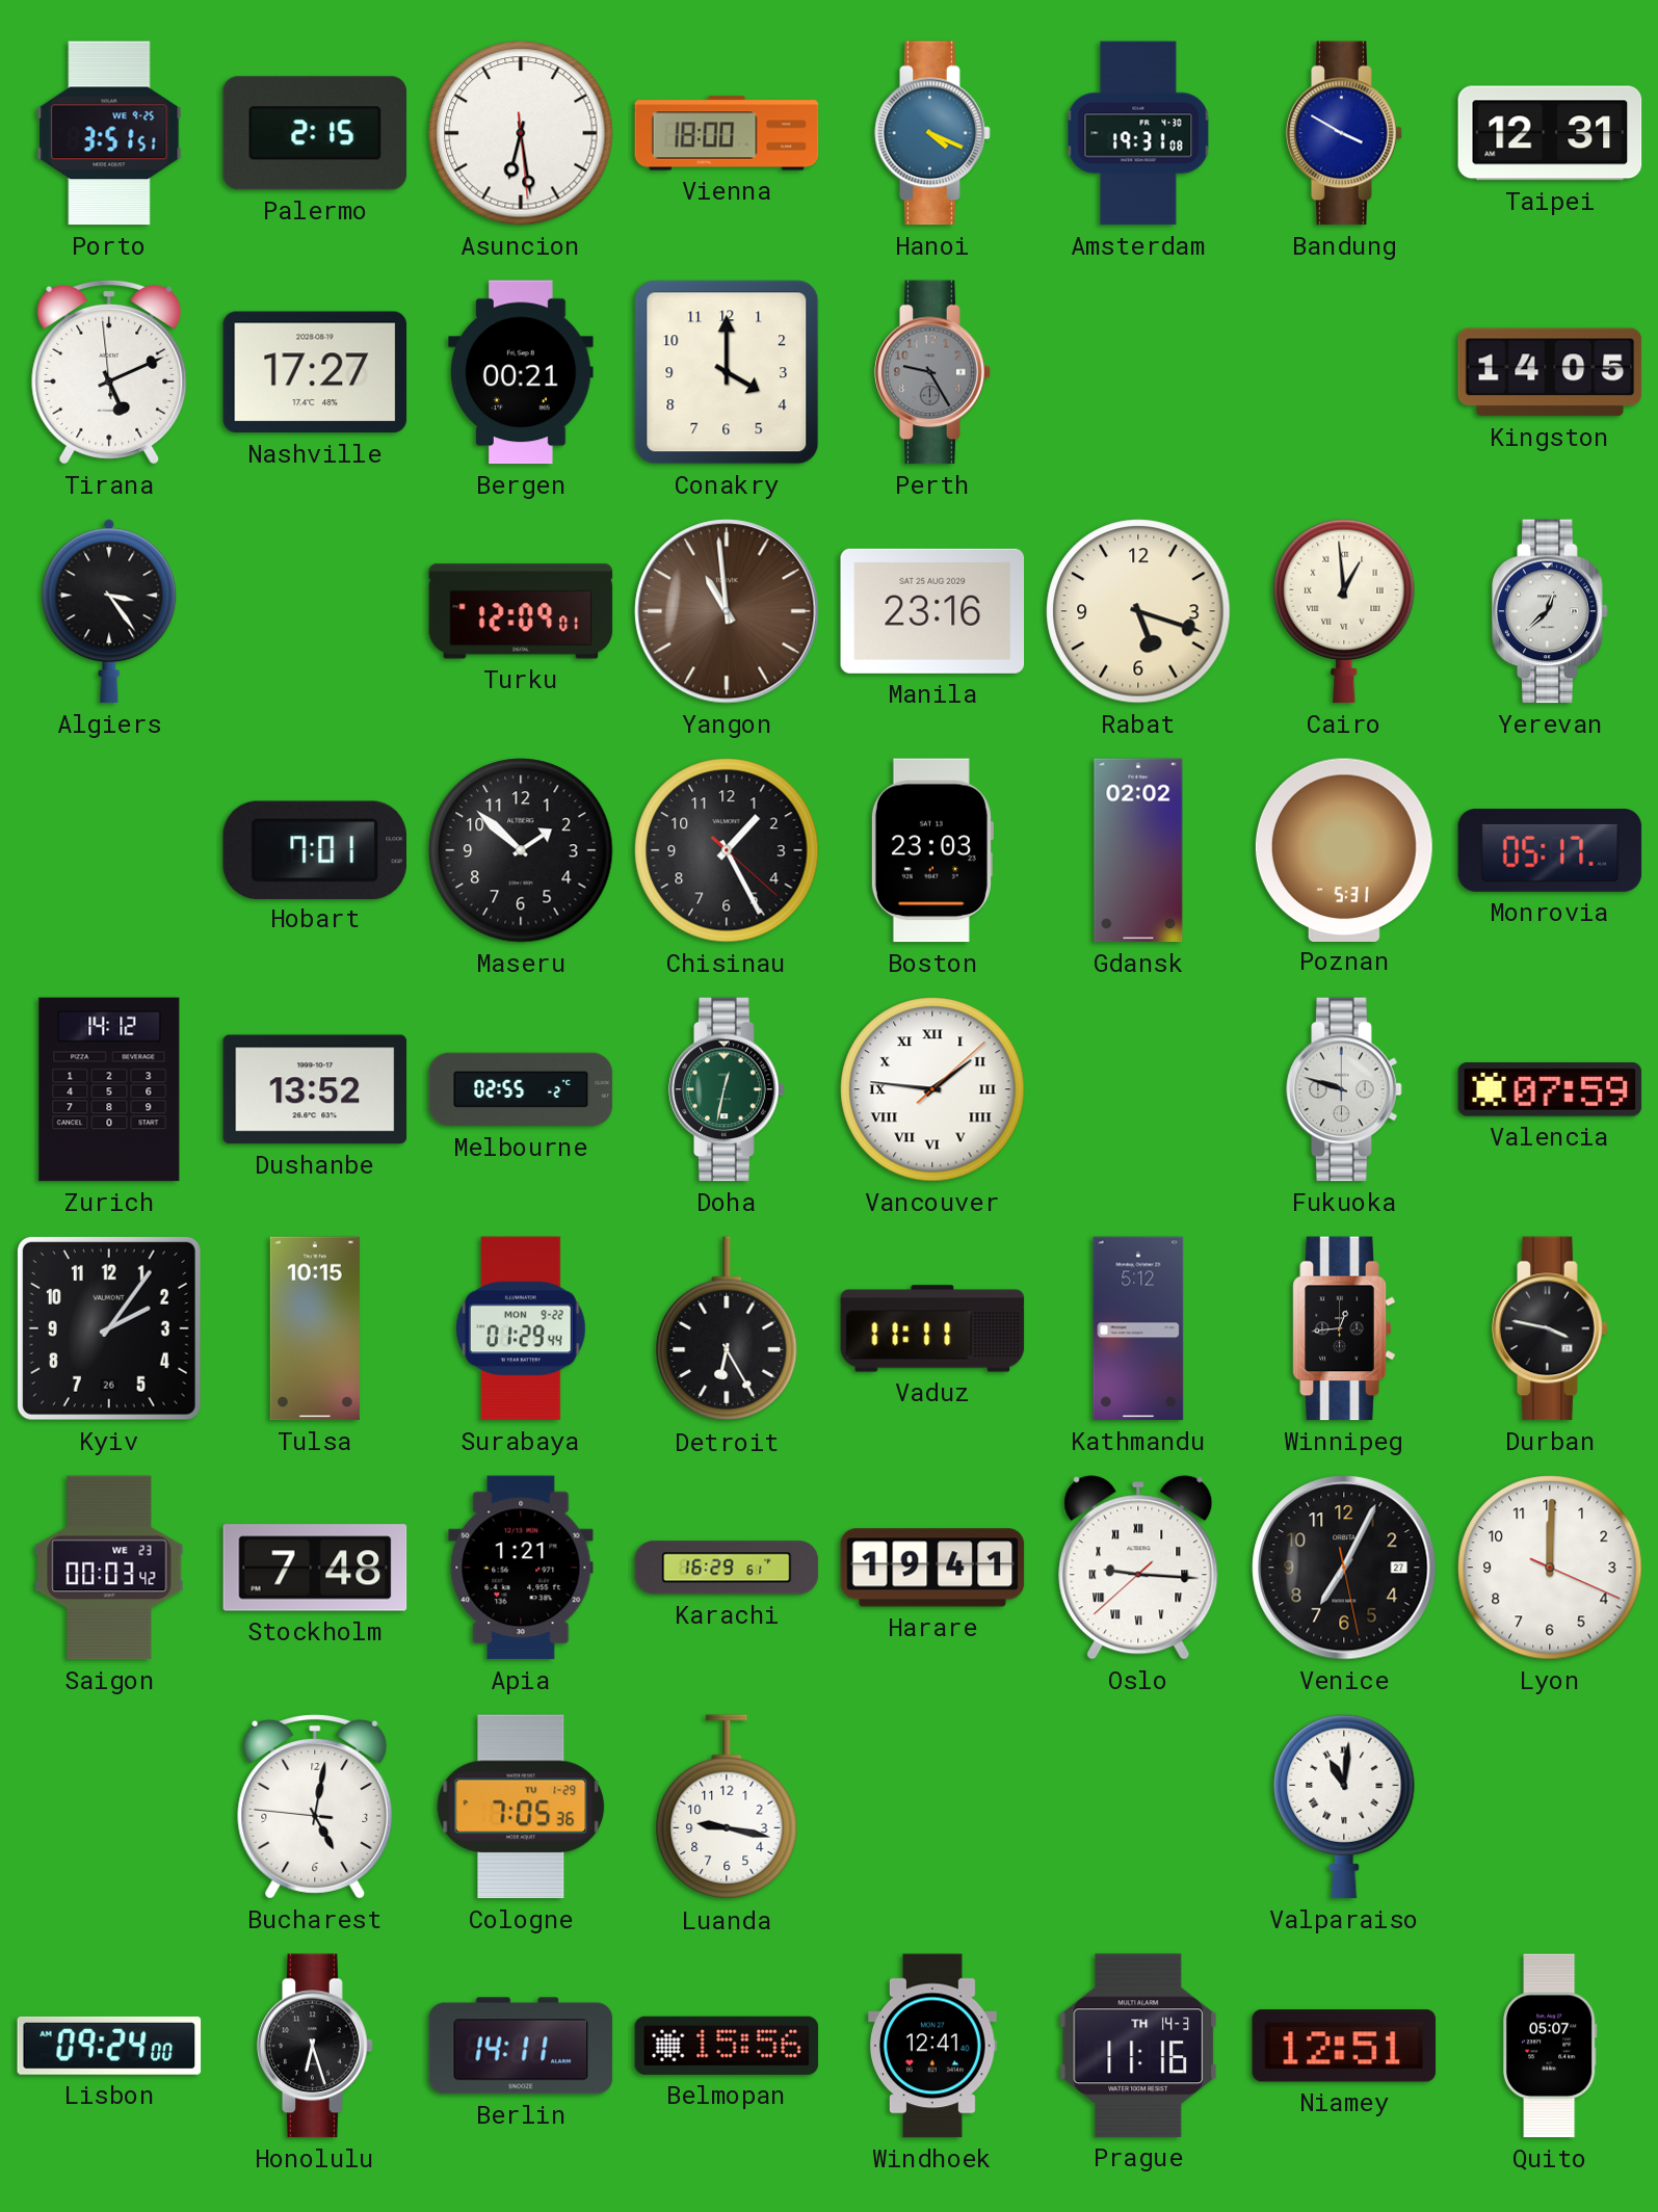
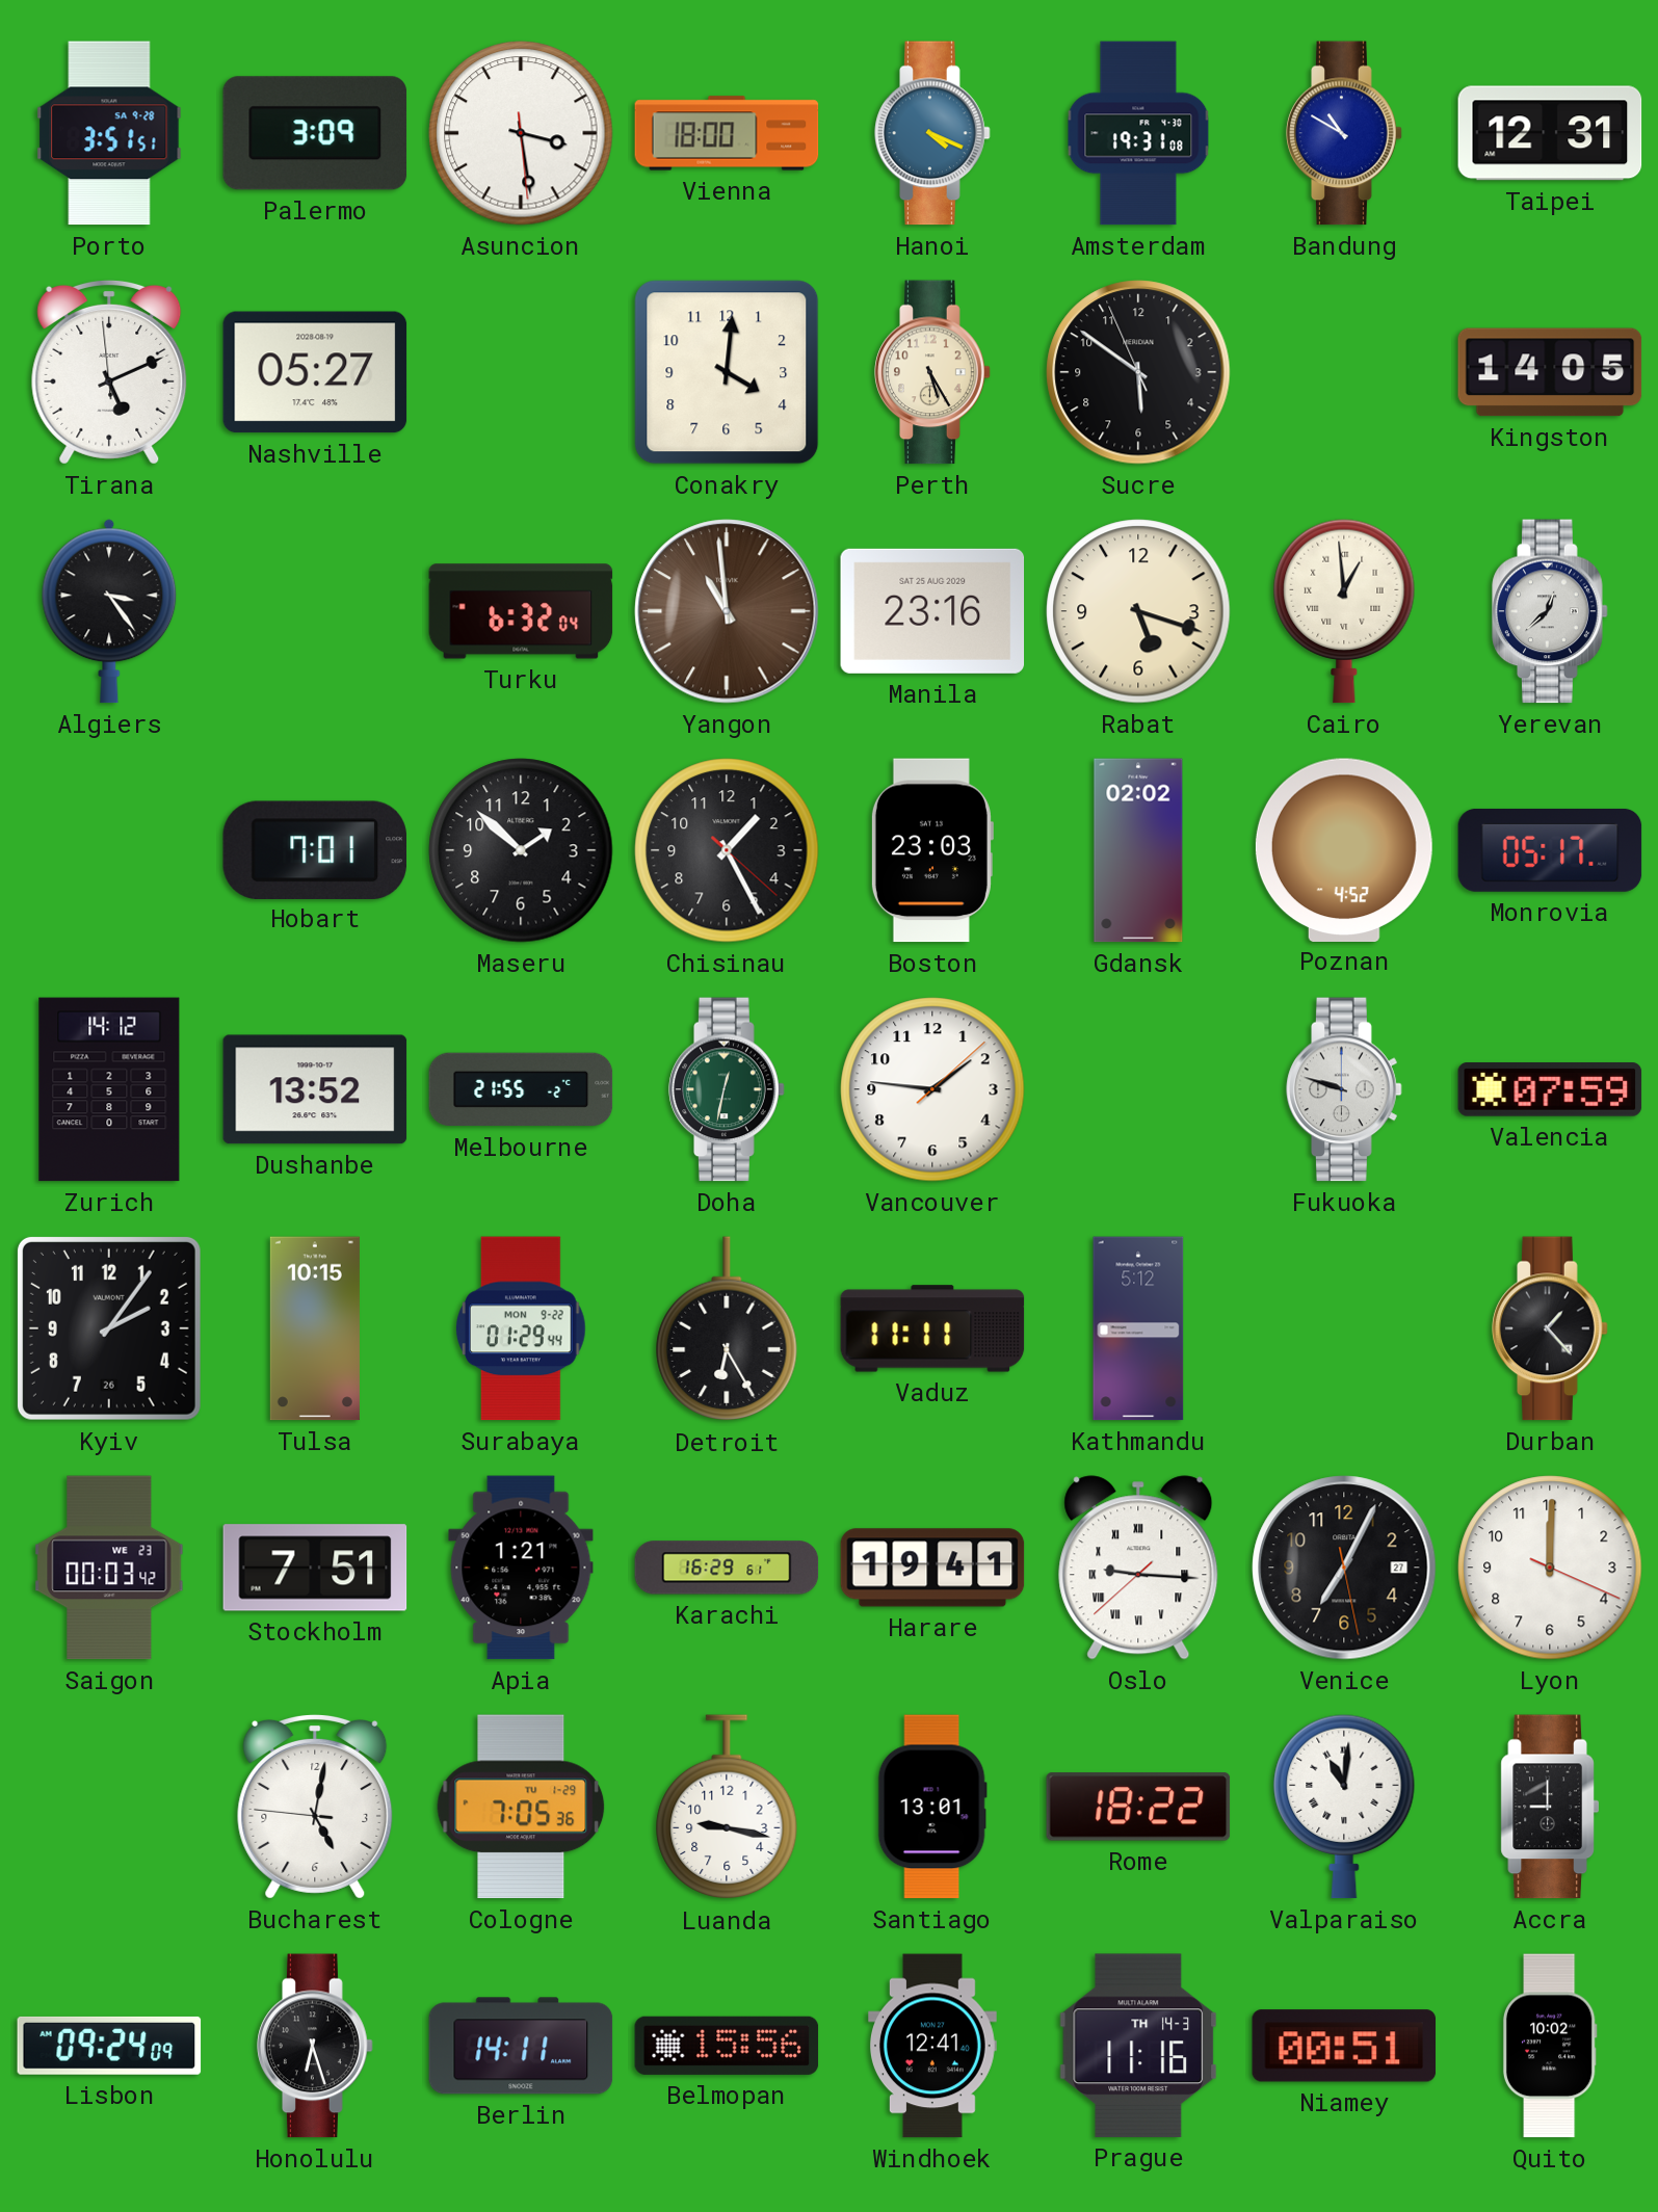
Porto date: WE 9-25 -> SA 9-28
Palermo: 2:15 -> 3:09
Asuncion: 6:28 -> 3:28
Bandung: 3:50 -> 10:50
Nashville: 17:27 -> 05:27
Bergen: 00:21 -> none
Conakry: 4:00 -> 4:01
Perth: 9:25 -> 5:25
Perth dial: grey -> cream
Sucre: none -> 5:50
Turku: 12:09 -> 6:32
Poznan: 5:31 -> 4:52
Melbourne: 02:55 -> 21:55
Vancouver numerals: Roman -> Arabic
Winnipeg: 12:44 -> none
Durban: 3:47 -> 1:23
Stockholm: 7:48 -> 7:51
Santiago: none -> 13:01
Rome: none -> 18:22
Accra: none -> 9:00
Lisbon: 09:24:00 -> 09:24:09
Niamey: 12:51 -> 00:51
Quito: 05:07 -> 10:02
